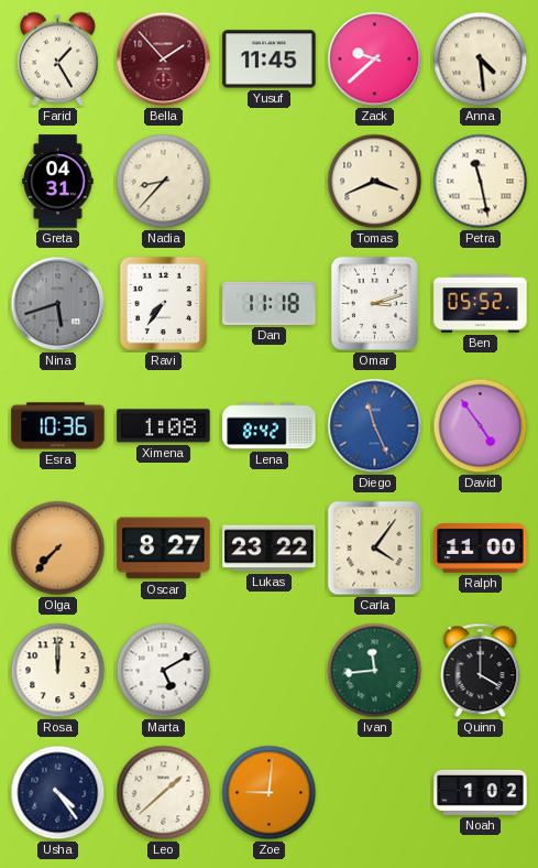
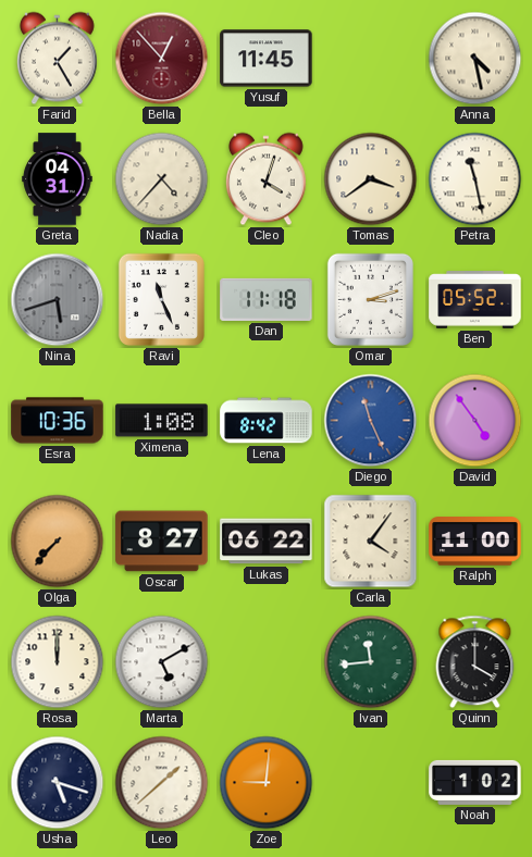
Bella: 1:53 -> 12:53
Zack: 9:38 -> none
Anna: 4:29 -> 4:28
Nadia: 8:37 -> 4:37
Cleo: none -> 4:03
Tomas: 3:41 -> 3:39
Ravi: 7:36 -> 11:26
Lukas: 23:22 -> 06:22
Usha: 4:24 -> 5:18
